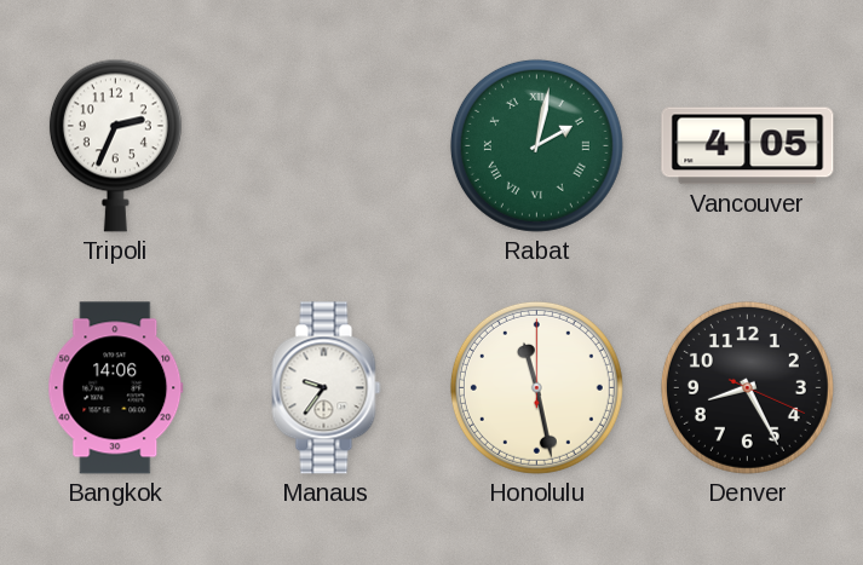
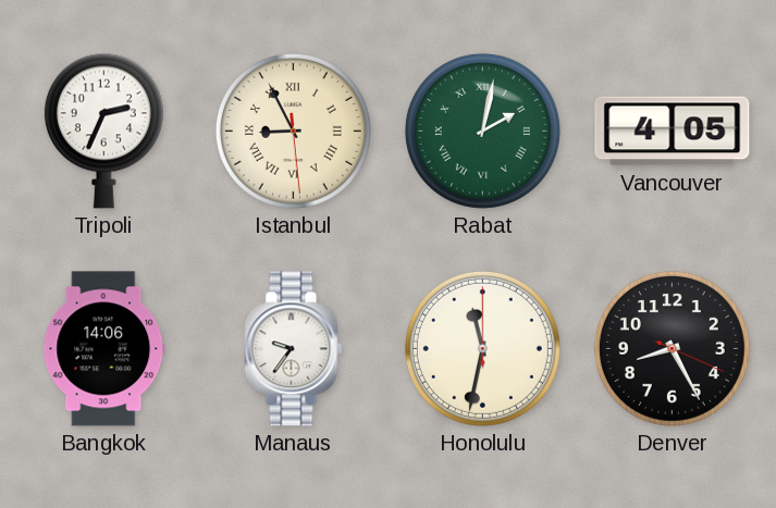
Istanbul: none -> 8:55
Honolulu: 11:28 -> 11:32
